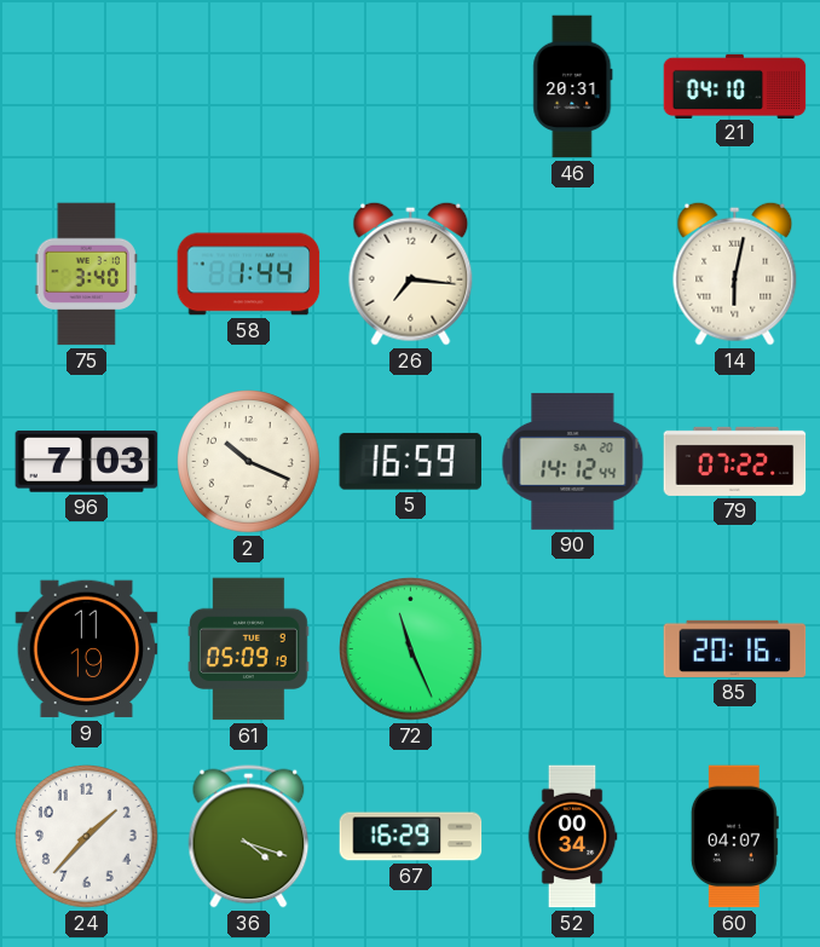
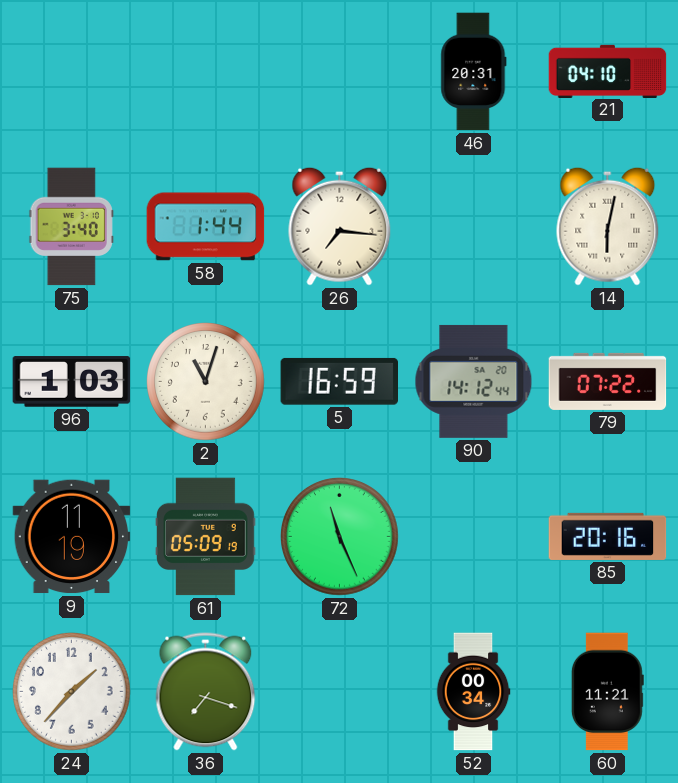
96: 7:03 -> 1:03
2: 10:19 -> 11:03
36: 4:18 -> 7:18
67: 16:29 -> none
60: 04:07 -> 11:21
